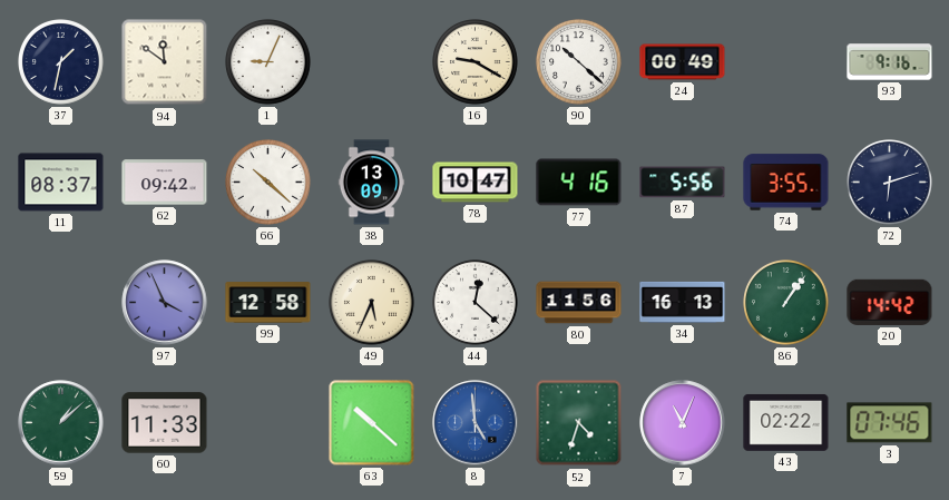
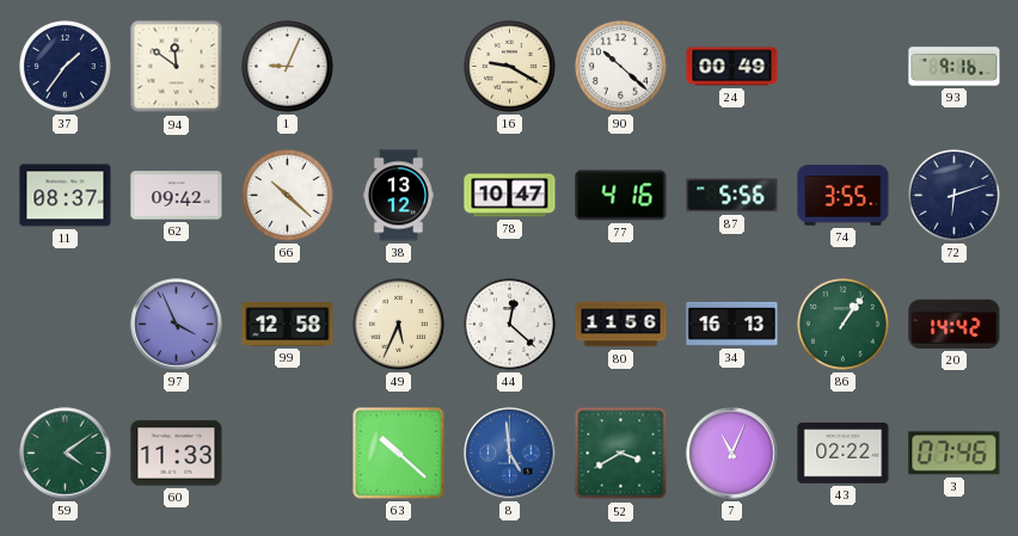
37: 1:32 -> 1:36
38: 13:09 -> 13:12
59: 1:08 -> 4:09
52: 4:33 -> 3:40
